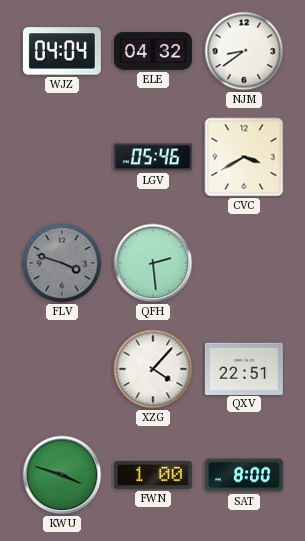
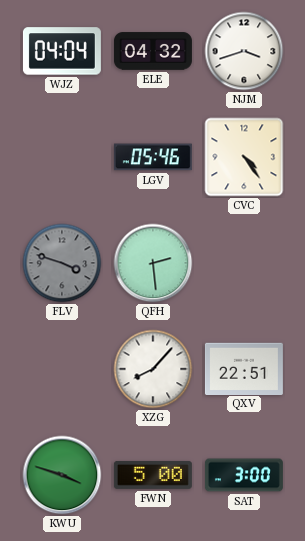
NJM: 8:39 -> 3:42
CVC: 3:40 -> 4:24
XZG: 4:07 -> 8:07
FWN: 1:00 -> 5:00
SAT: 8:00 -> 3:00
